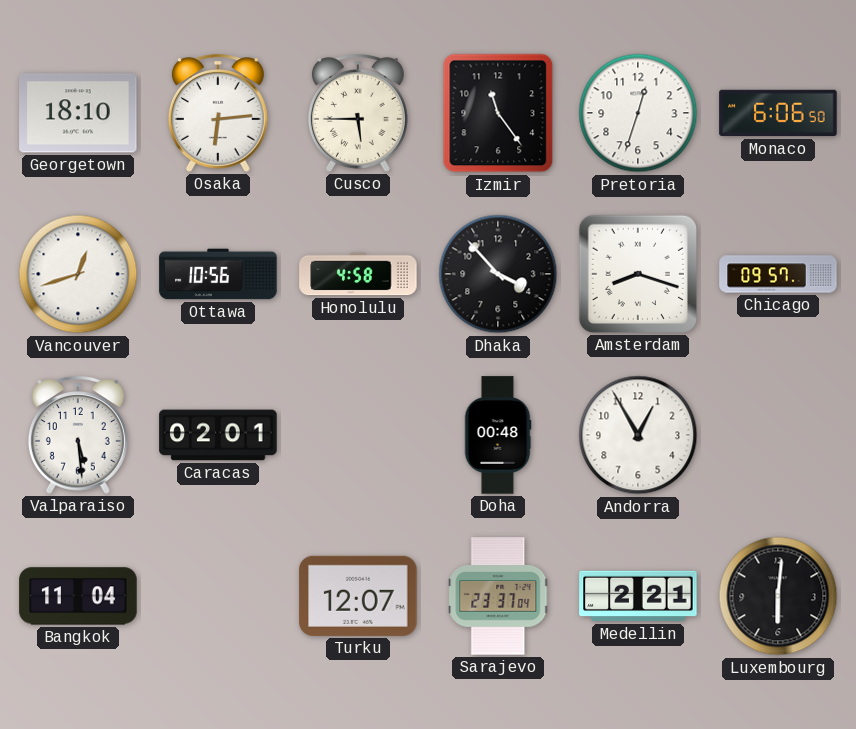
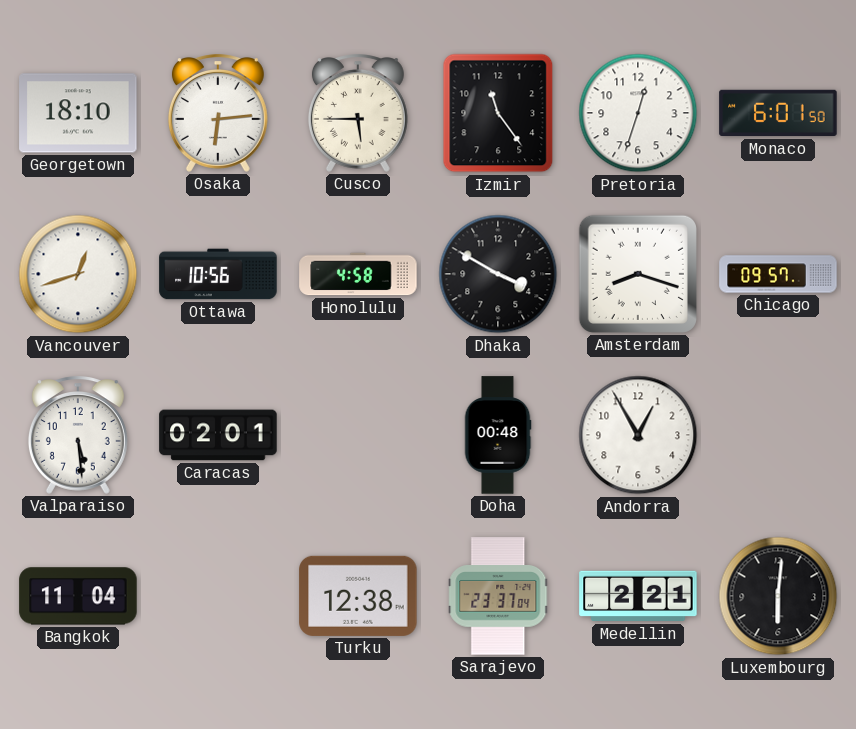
Monaco: 6:06 -> 6:01
Dhaka: 3:53 -> 3:50
Turku: 12:07 -> 12:38
